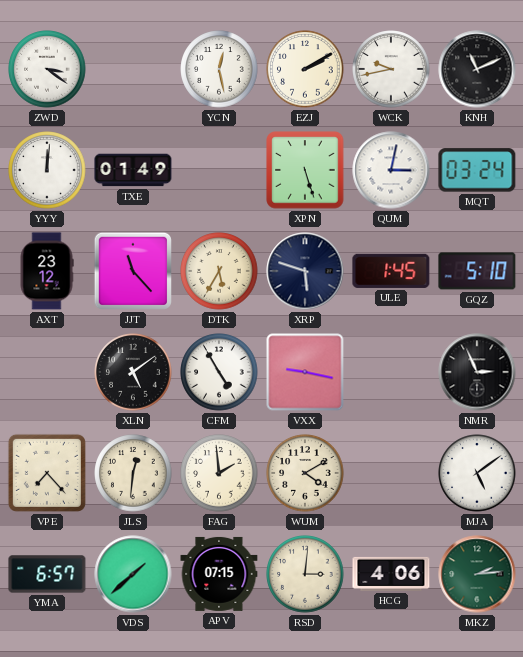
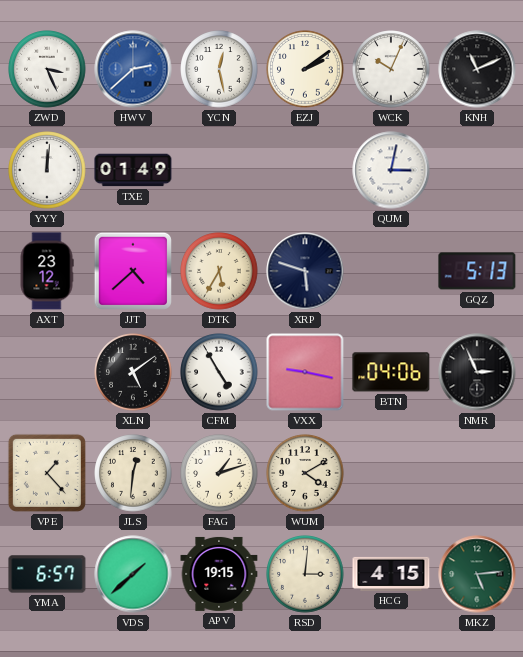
ZWD: 3:21 -> 3:26
HWV: none -> 2:38
EZJ: 2:10 -> 2:09
WCK: 9:43 -> 10:04
XPN: 5:27 -> none
MQT: 03:24 -> none
JJT: 11:23 -> 4:38
ULE: 1:45 -> none
GQZ: 5:10 -> 5:13
BTN: none -> 04:06
VPE: 7:23 -> 1:23
FAG: 1:59 -> 1:12
MJA: 5:09 -> none
APV: 07:15 -> 19:15
HCG: 4:06 -> 4:15
MKZ: 2:14 -> 5:14
